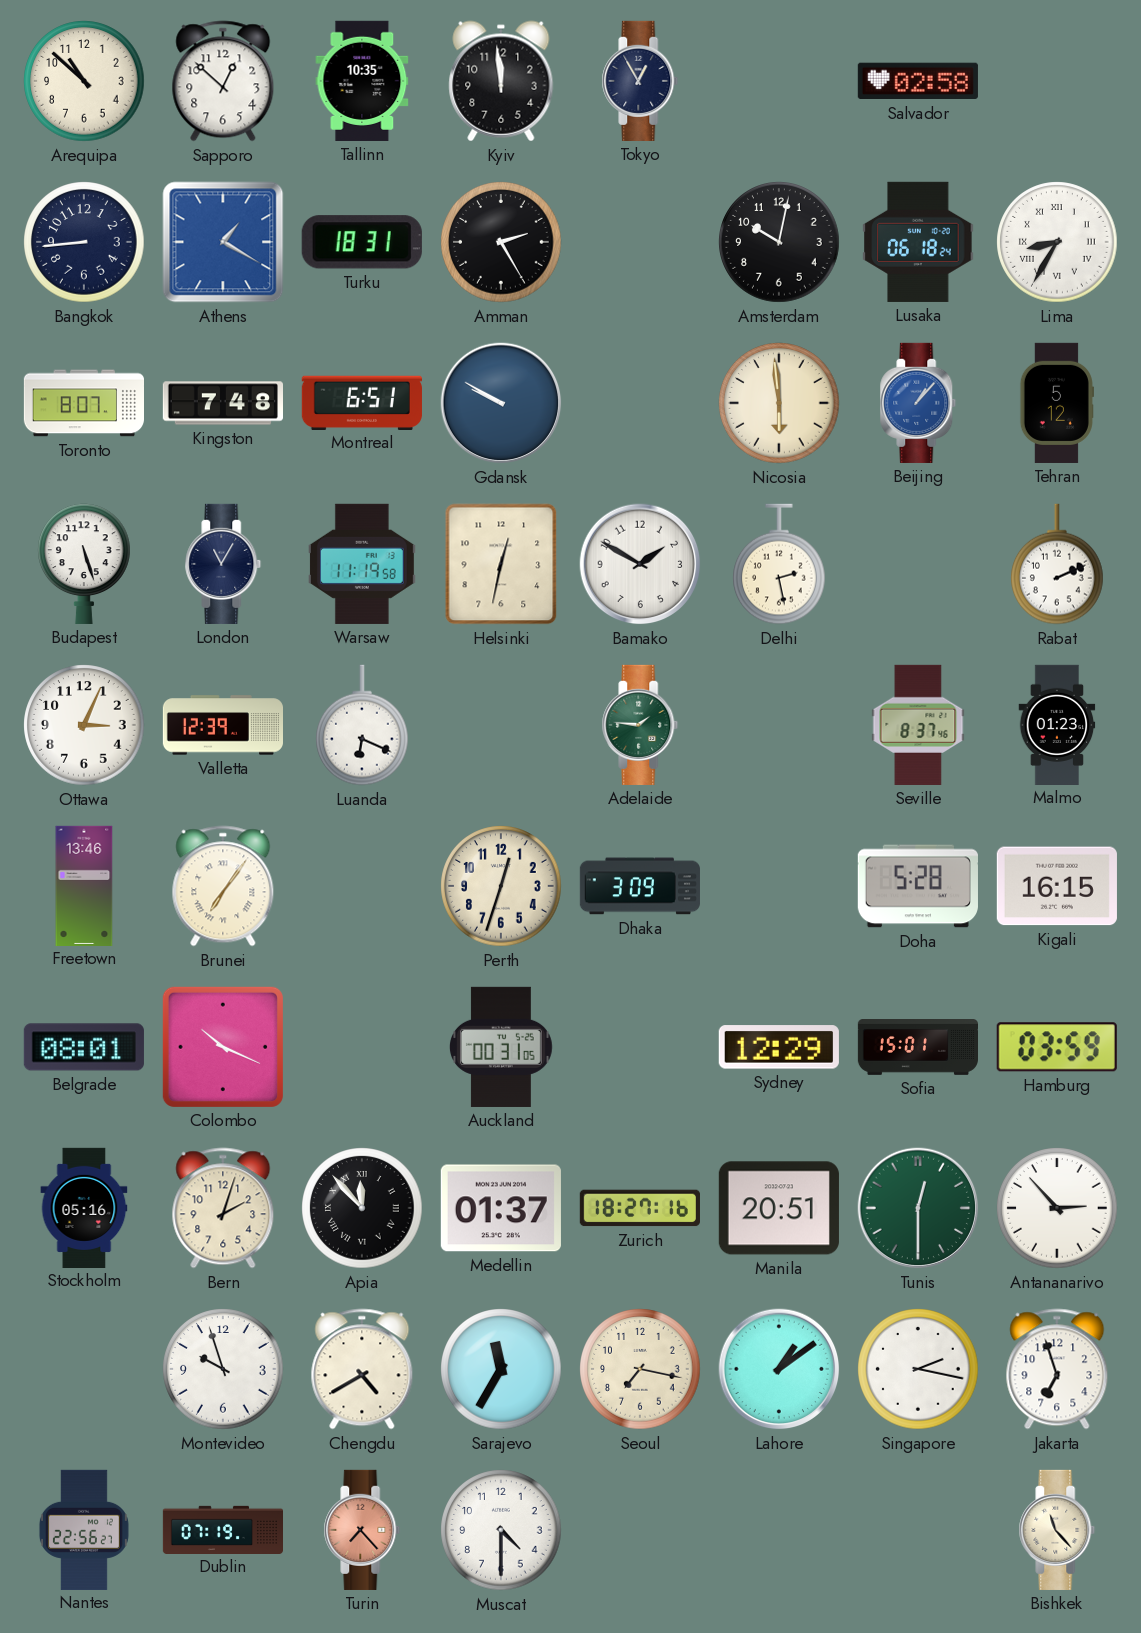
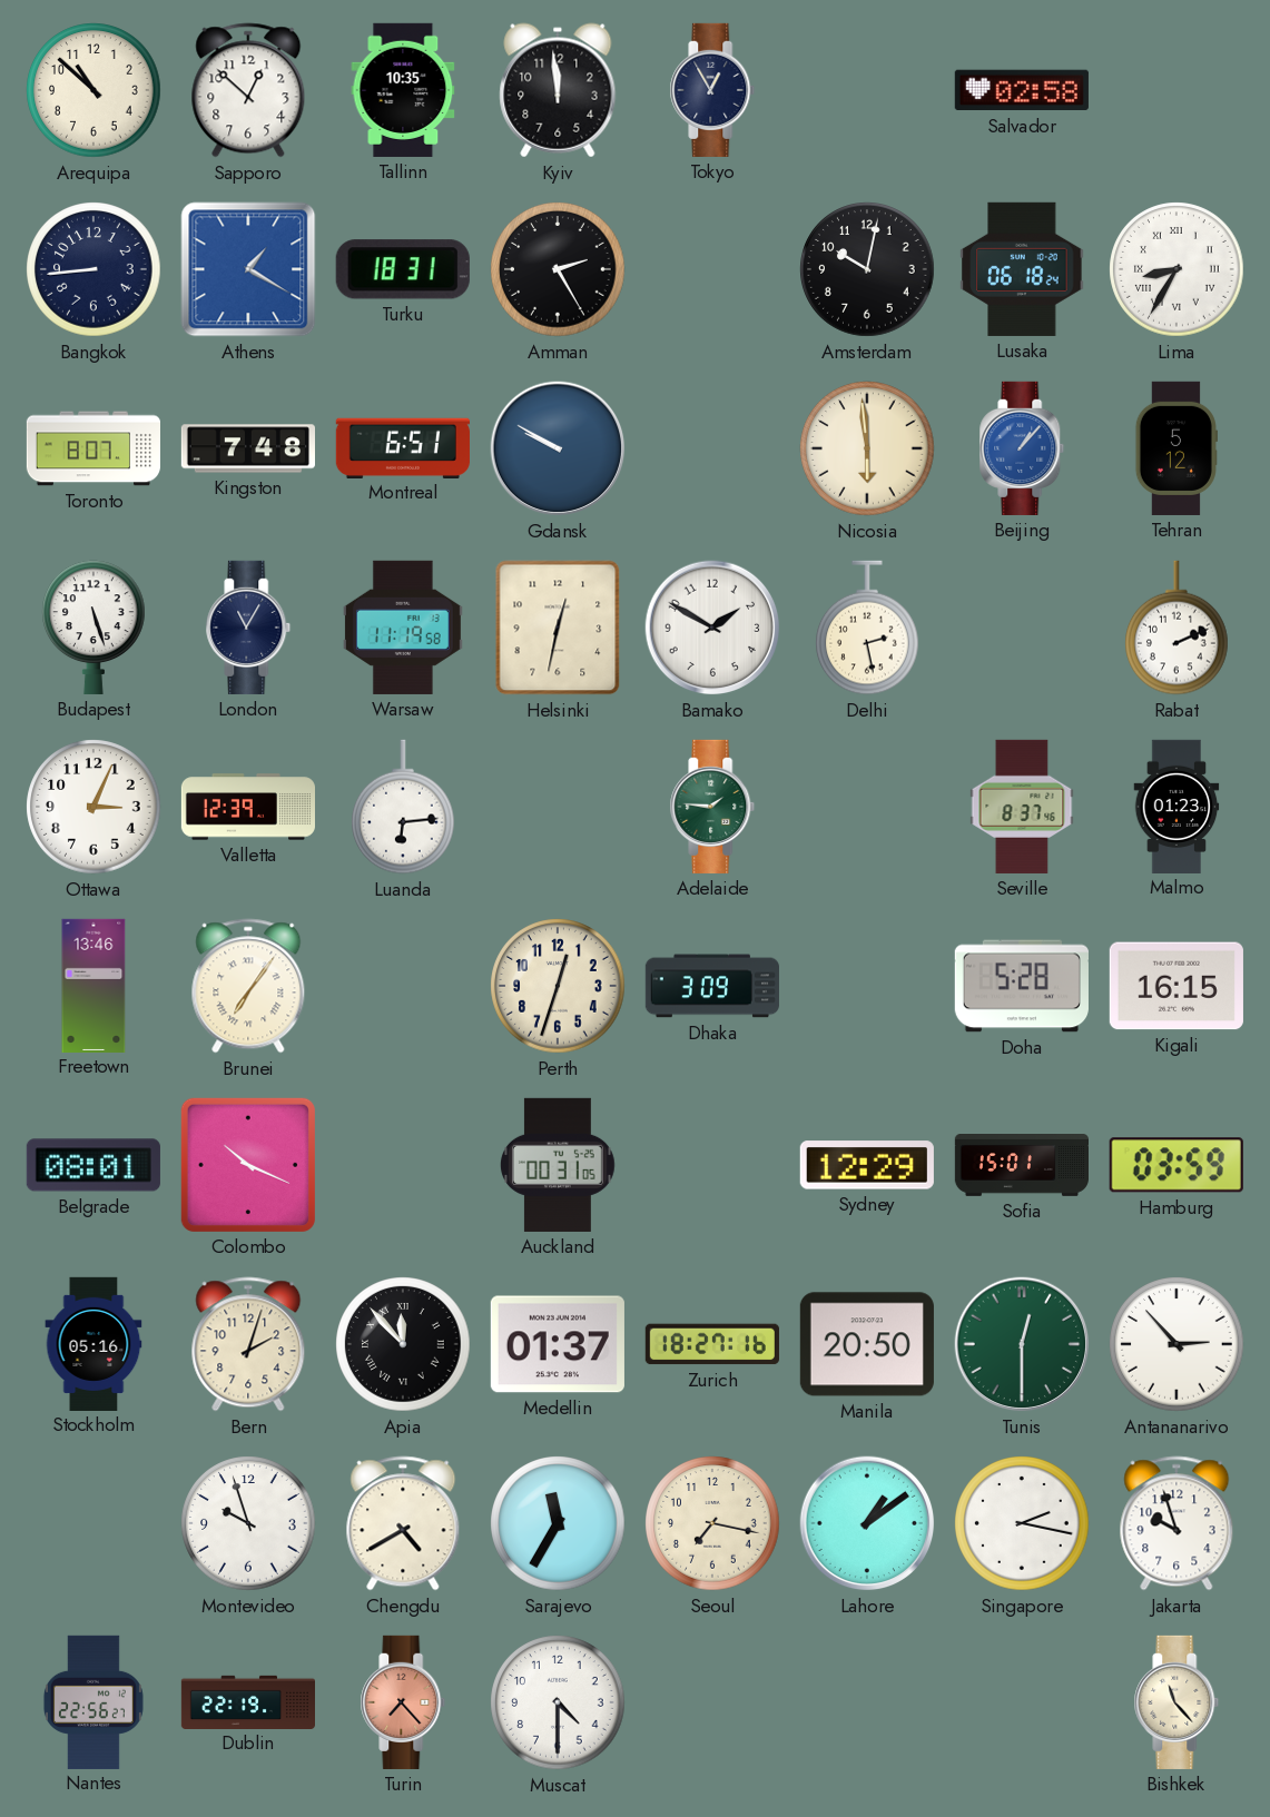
Luanda: 6:19 -> 6:14
Manila: 20:51 -> 20:50
Jakarta: 6:57 -> 9:57
Dublin: 07:19 -> 22:19
